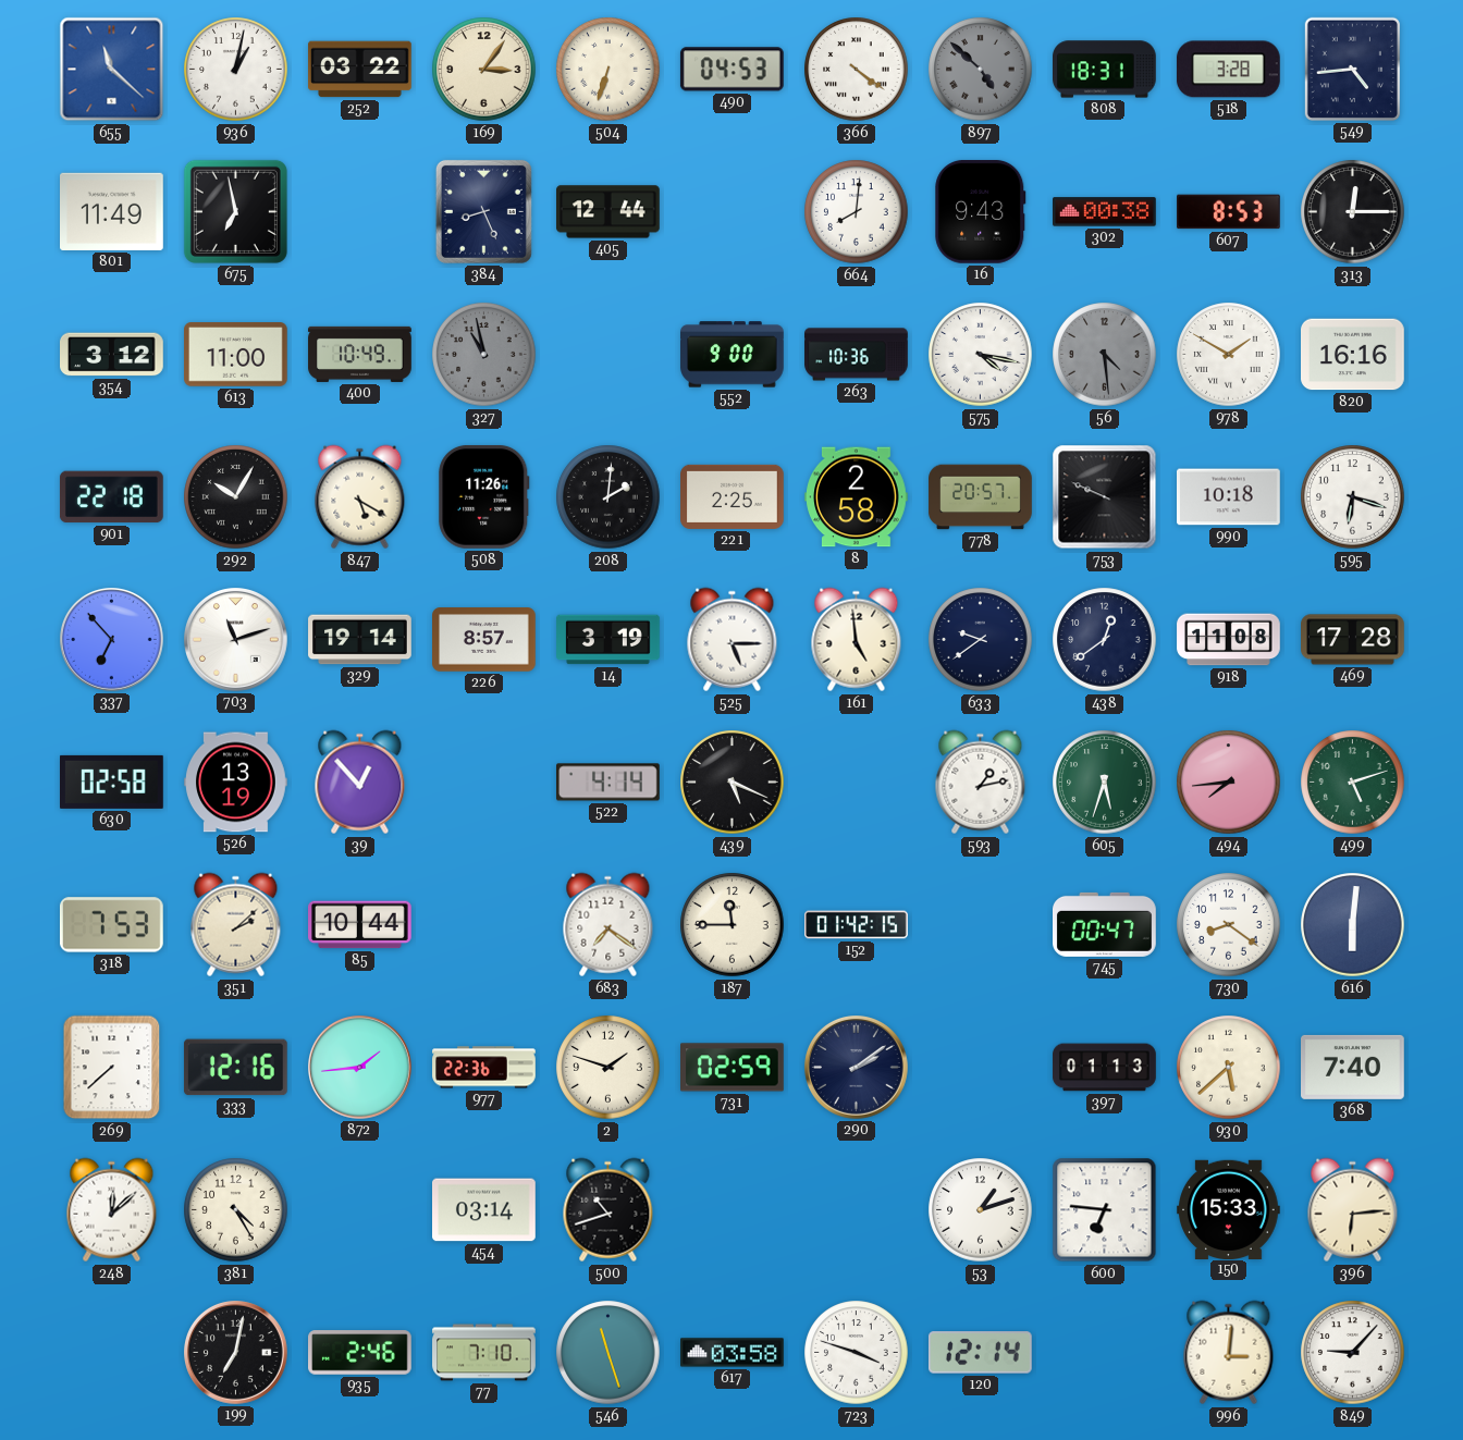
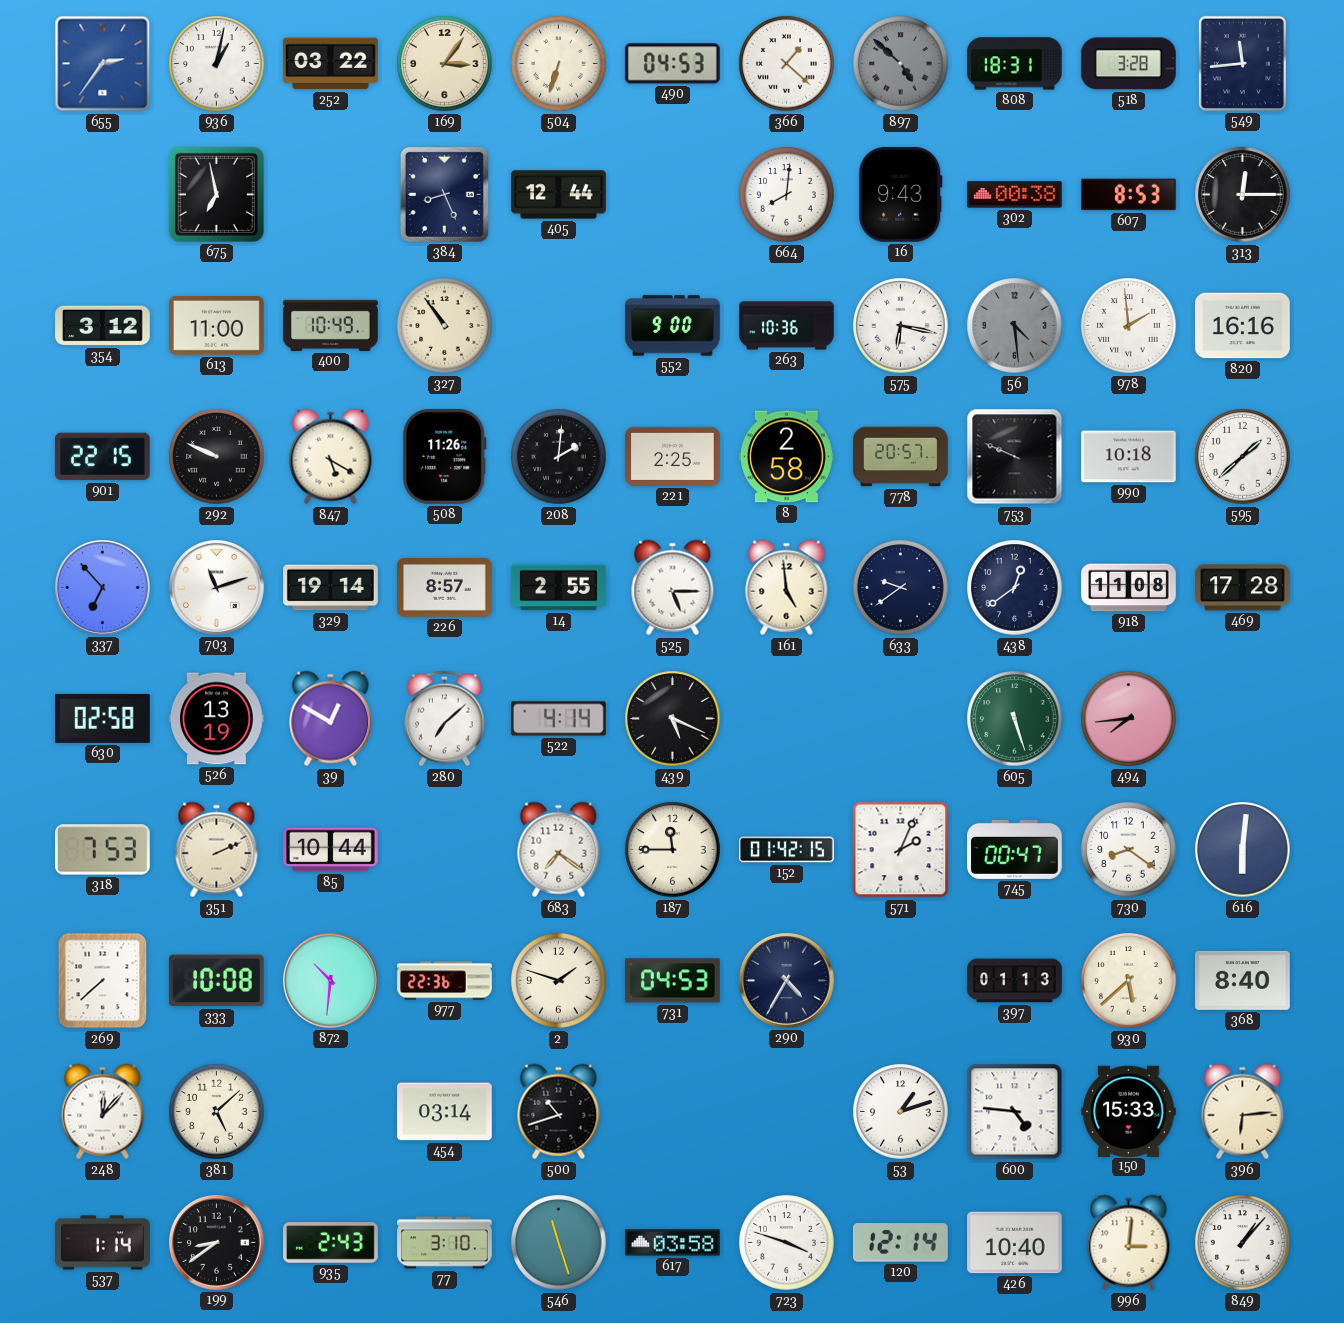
655: 11:22 -> 2:36
366: 4:21 -> 1:22
549: 4:44 -> 11:44
801: 11:49 -> none
327: 10:58 -> 10:54
327 dial: grey -> cream
575: 4:17 -> 6:17
978: 1:50 -> 1:59
901: 22:18 -> 22:15
292: 10:05 -> 9:49
595: 6:18 -> 1:38
14: 3:19 -> 2:55
39: 12:53 -> 12:50
280: none -> 7:08
593: 1:13 -> none
605: 5:33 -> 5:27
499: 5:12 -> none
351: 2:08 -> 2:11
571: none -> 2:04
333: 12:16 -> 10:08
872: 1:44 -> 10:31
731: 02:59 -> 04:53
290: 2:09 -> 4:35
368: 7:40 -> 8:40
248: 12:08 -> 12:07
381: 4:25 -> 5:08
600: 6:46 -> 4:46
537: none -> 1:14
199: 7:02 -> 8:39
935: 2:46 -> 2:43
77: 7:10 -> 3:10
426: none -> 10:40
849: 9:07 -> 1:07
